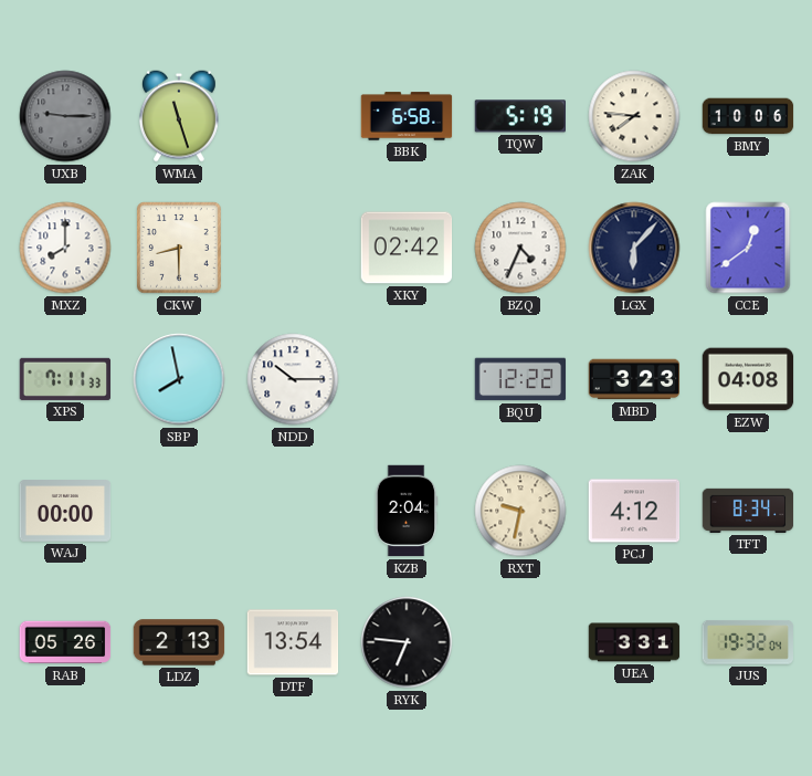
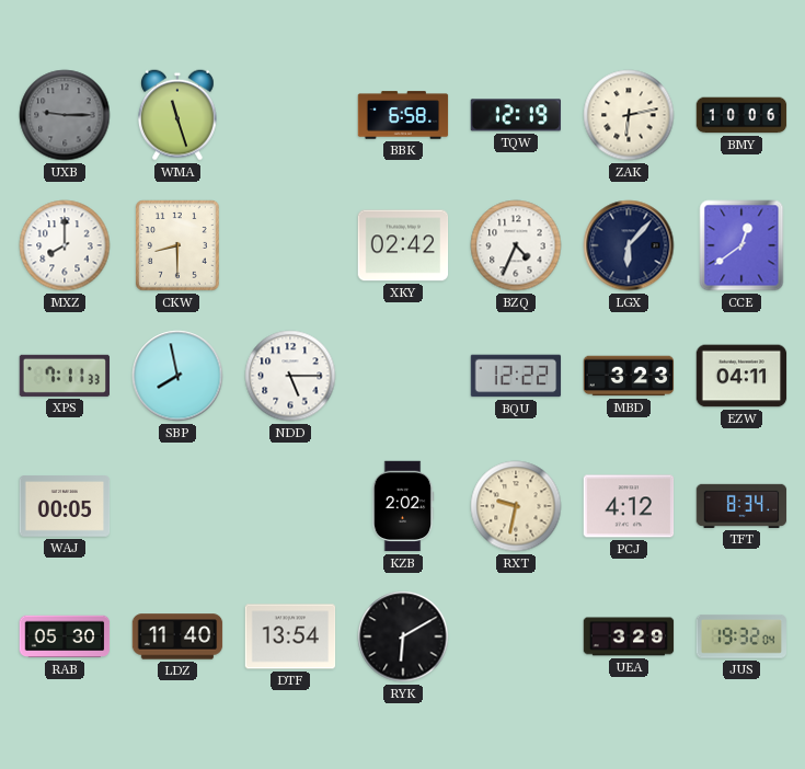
TQW: 5:19 -> 12:19
ZAK: 7:46 -> 6:13
NDD: 10:15 -> 5:15
EZW: 04:08 -> 04:11
WAJ: 00:00 -> 00:05
KZB: 2:04 -> 2:02
RAB: 05:26 -> 05:30
LDZ: 2:13 -> 11:40
RYK: 6:46 -> 6:10
UEA: 3:31 -> 3:29
